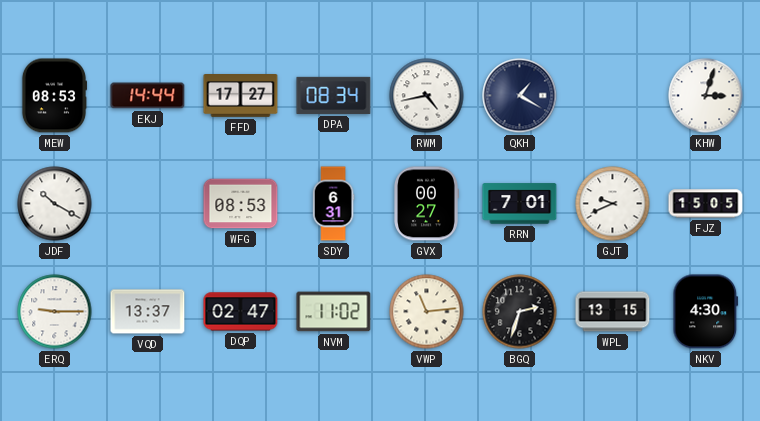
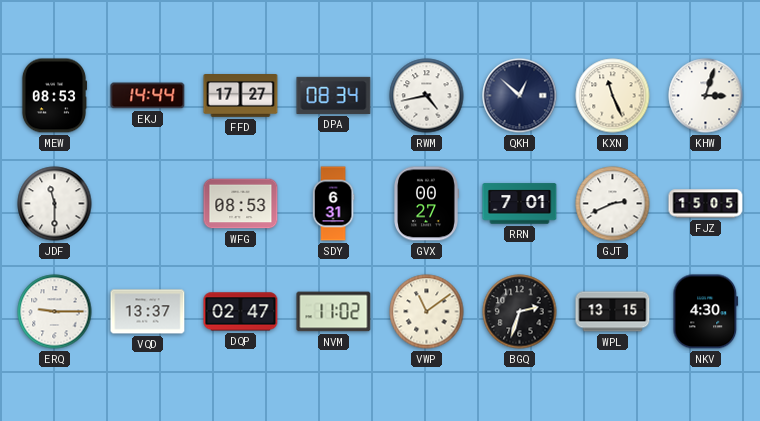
QKH: 1:20 -> 12:52
KXN: none -> 11:26
JDF: 10:20 -> 11:30
GJT: 9:41 -> 2:41
VWP: 11:14 -> 11:09
